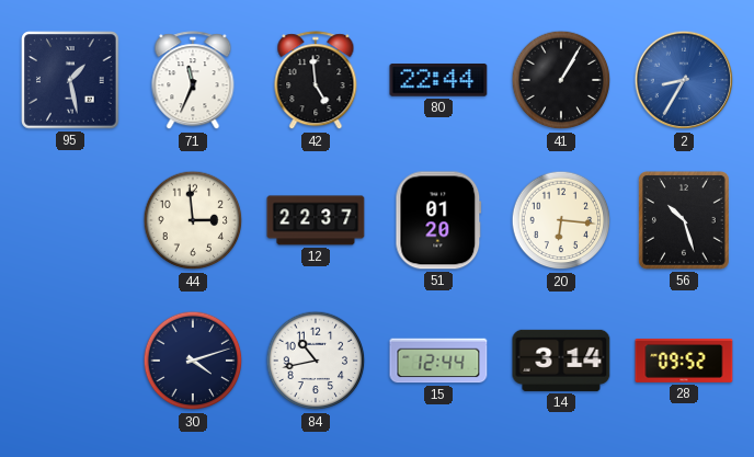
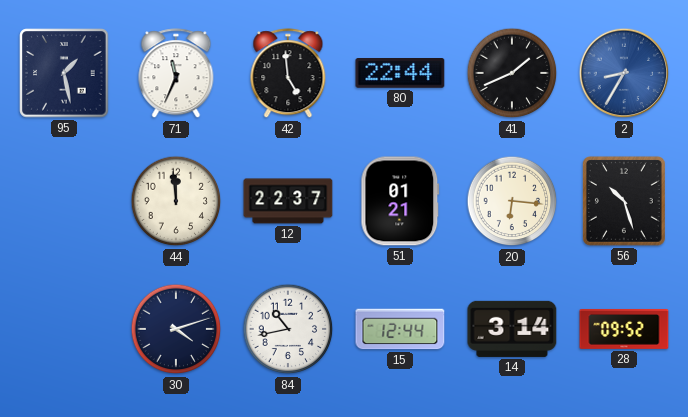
41: 1:05 -> 1:41
44: 2:59 -> 11:59
51: 01:20 -> 01:21
